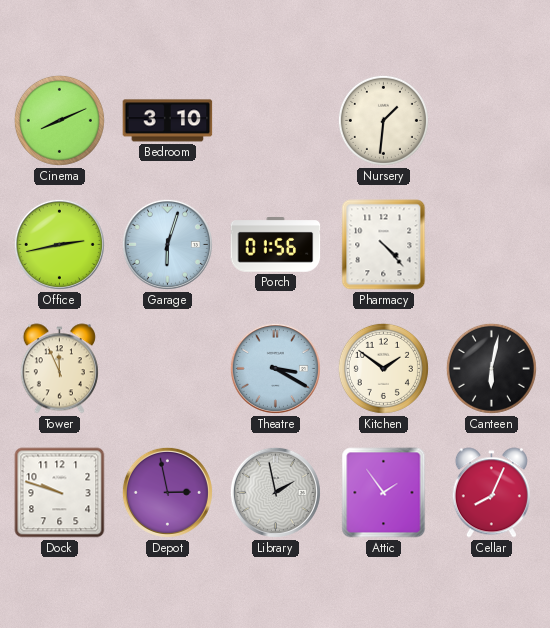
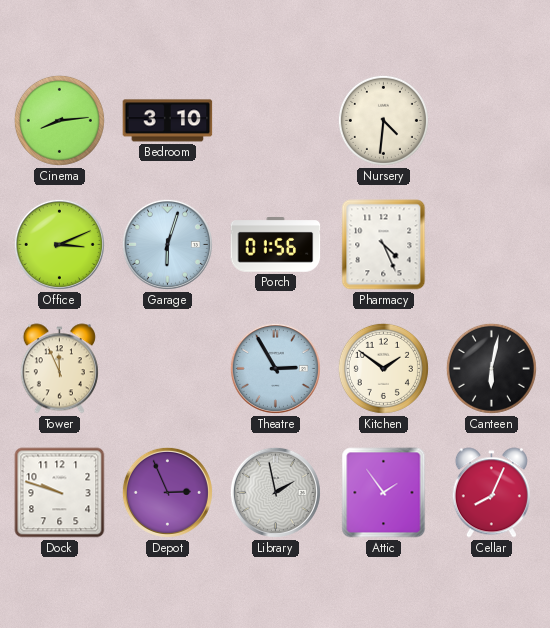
Cinema: 8:11 -> 8:14
Nursery: 1:31 -> 4:31
Office: 2:43 -> 3:11
Pharmacy: 4:23 -> 4:26
Theatre: 3:20 -> 2:55
Depot: 2:58 -> 2:56
